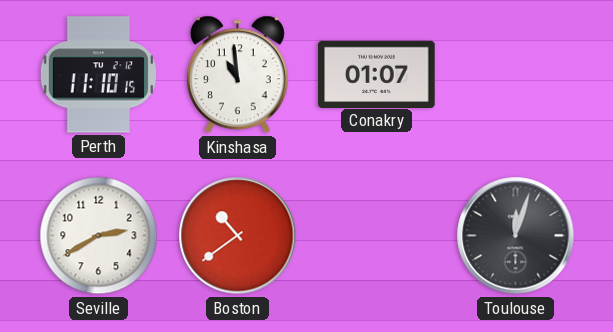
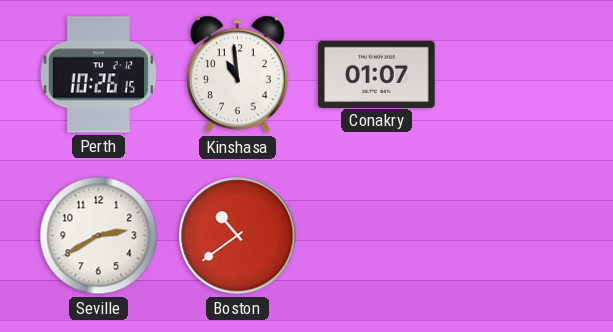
Perth: 11:10 -> 10:26
Toulouse: 12:03 -> none
